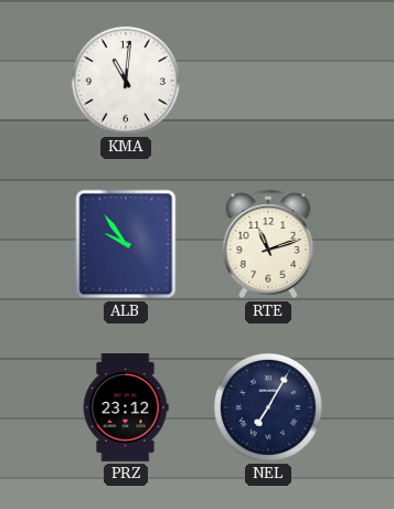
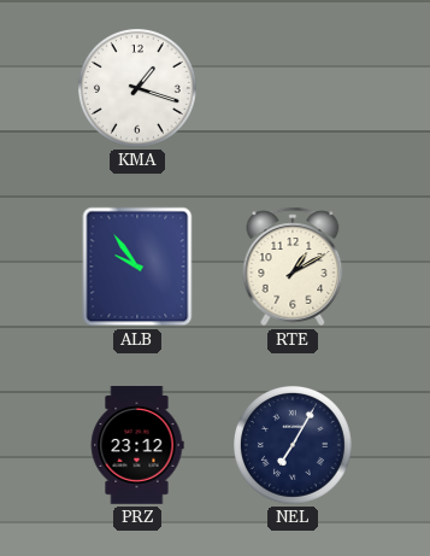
KMA: 11:01 -> 1:18
RTE: 11:12 -> 1:10
